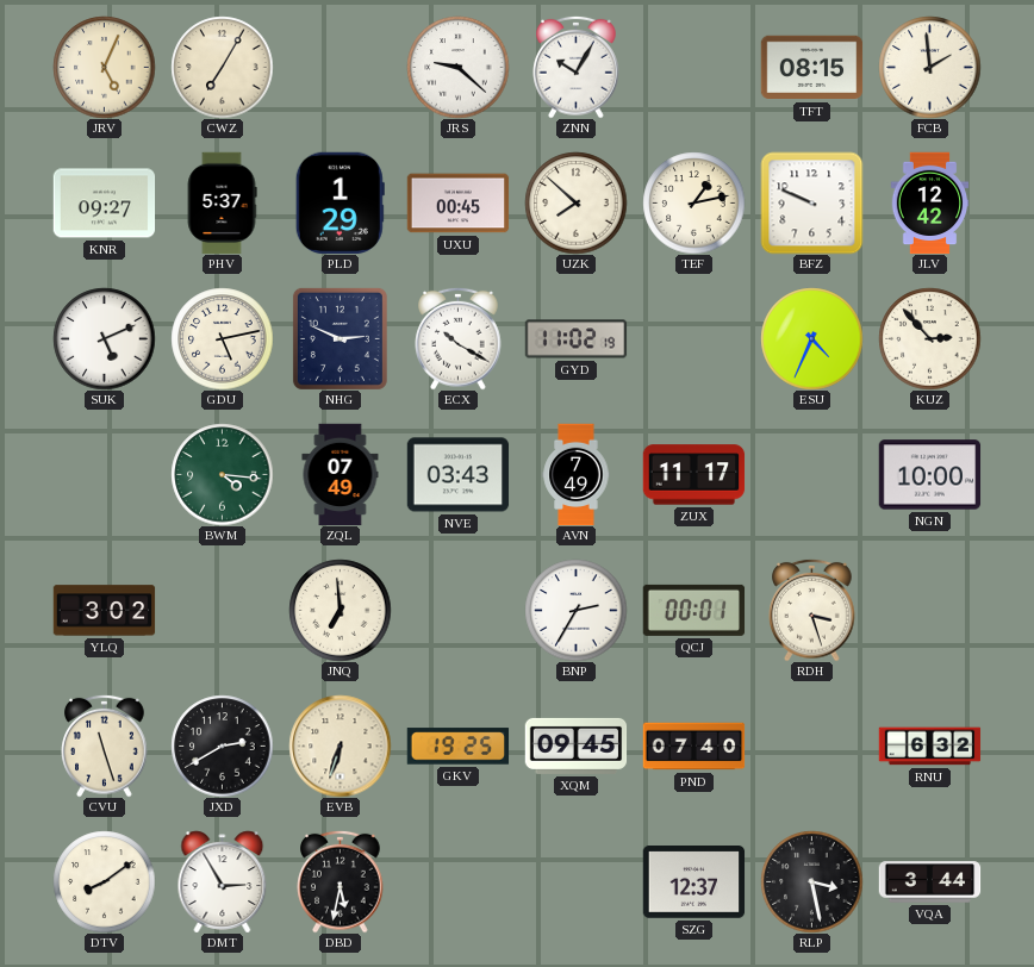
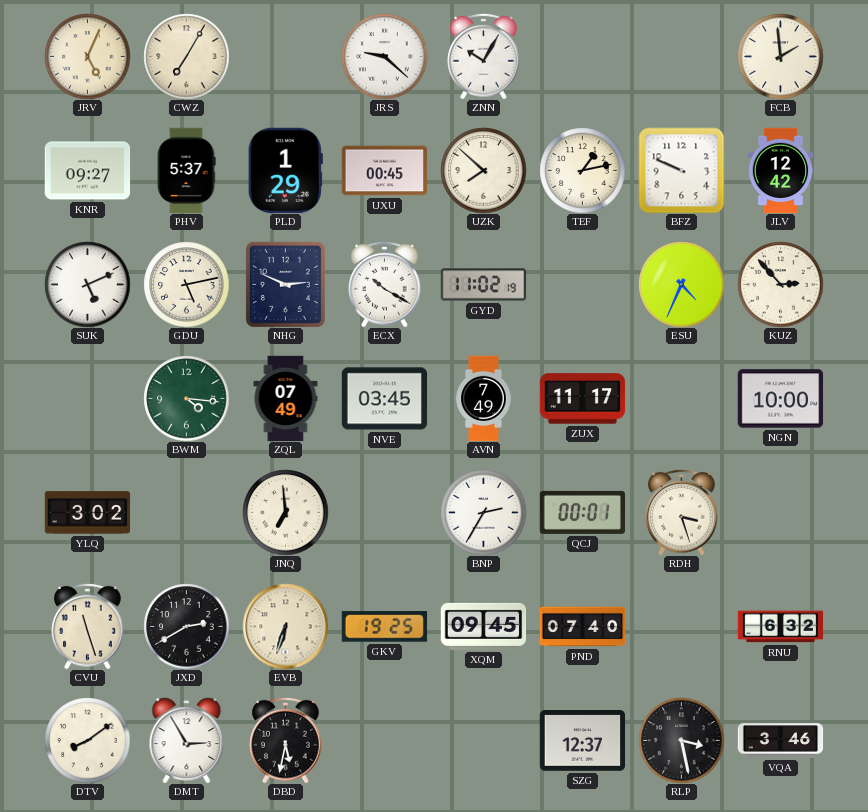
TFT: 08:15 -> none
NVE: 03:43 -> 03:45
VQA: 3:44 -> 3:46
